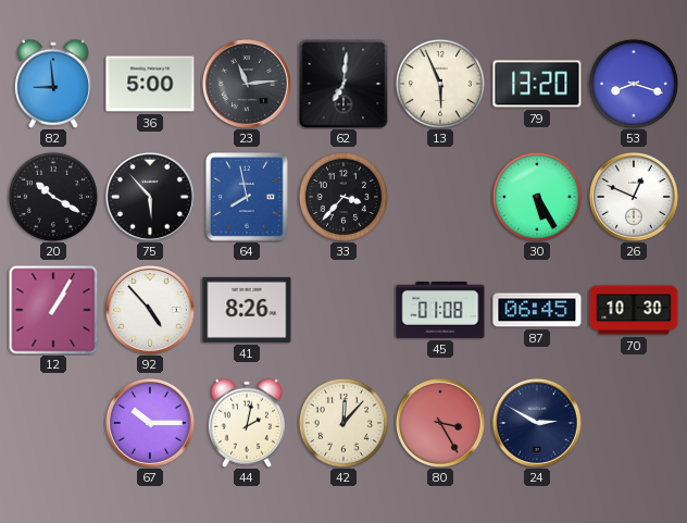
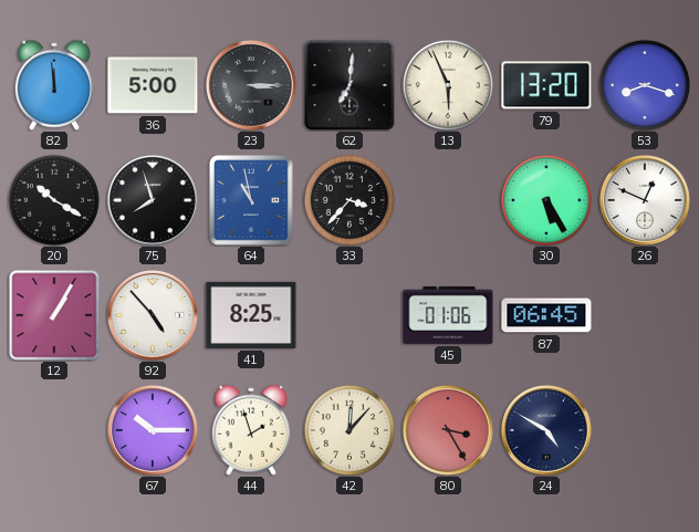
82: 8:59 -> 11:59
23: 11:14 -> 3:15
75: 5:53 -> 7:57
64: 7:58 -> 10:58
41: 8:26 -> 8:25
45: 01:08 -> 01:06
70: 10:30 -> none
44: 2:02 -> 1:57
24: 2:50 -> 4:50
